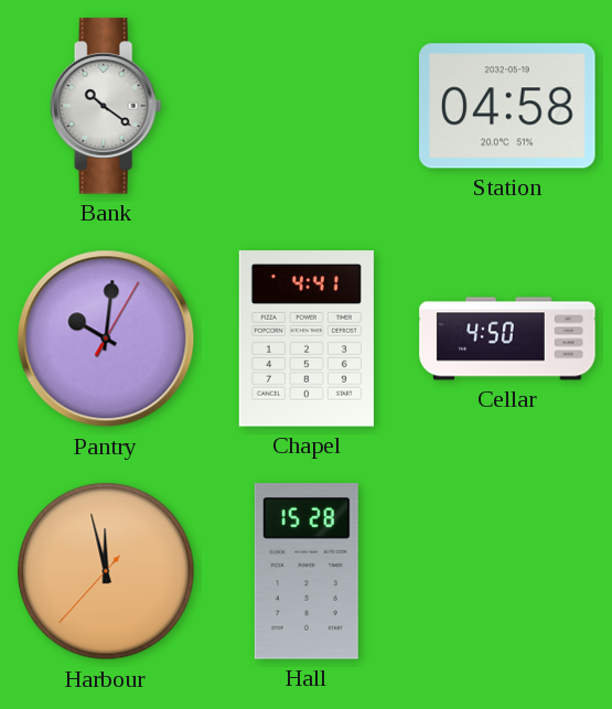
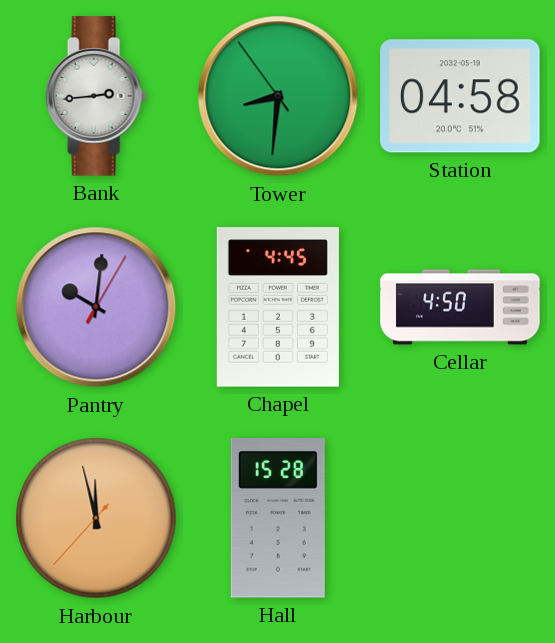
Bank: 10:21 -> 2:44
Tower: none -> 8:30
Chapel: 4:41 -> 4:45
